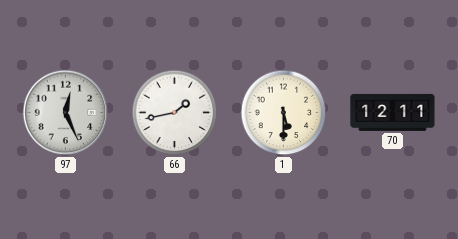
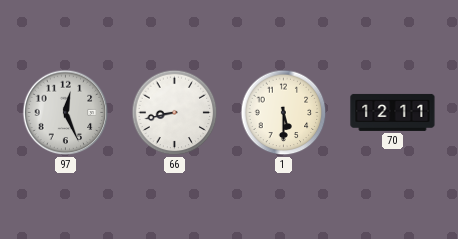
66: 1:43 -> 8:43
